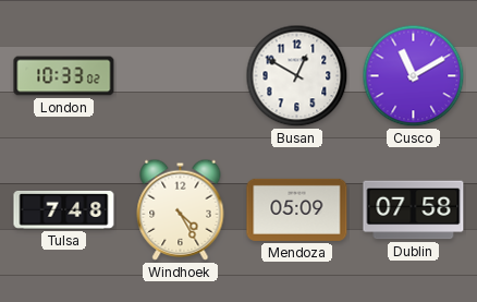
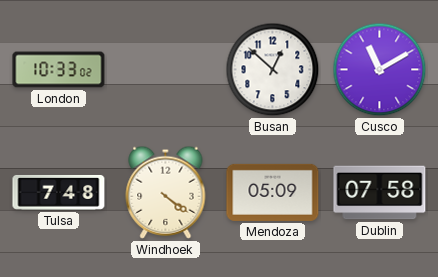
Busan: 12:50 -> 12:52
Windhoek: 4:25 -> 4:21
